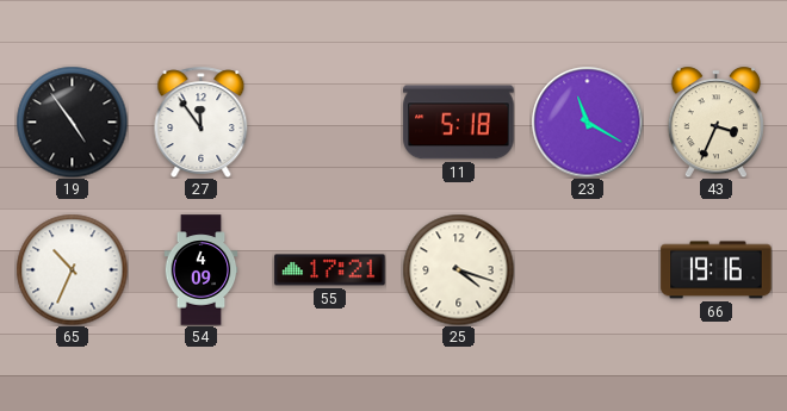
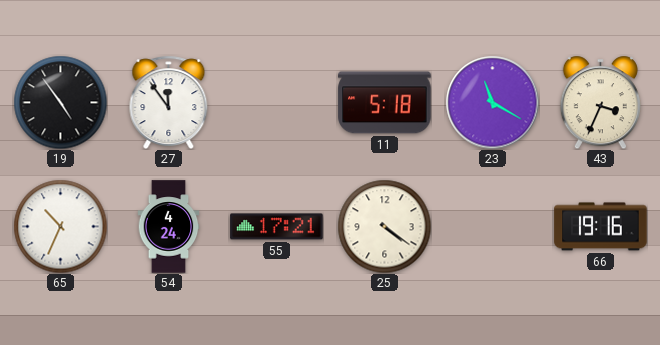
54: 4:09 -> 4:24
25: 4:18 -> 4:21
